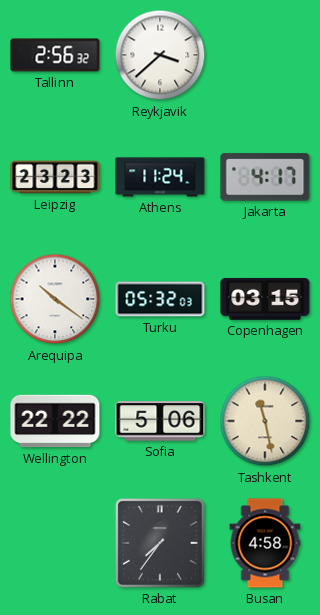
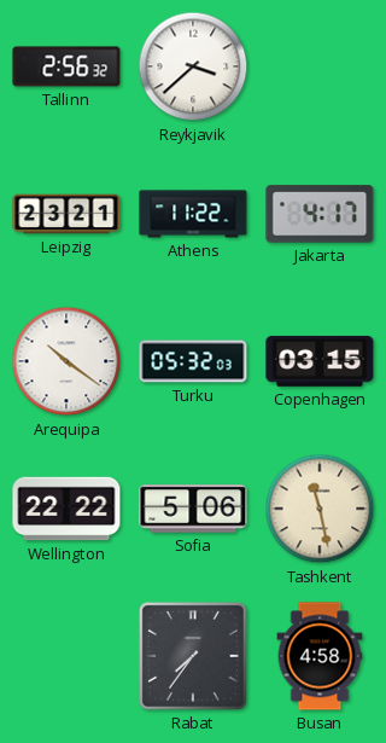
Leipzig: 23:23 -> 23:21
Athens: 11:24 -> 11:22
